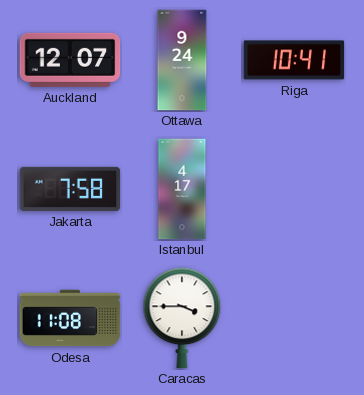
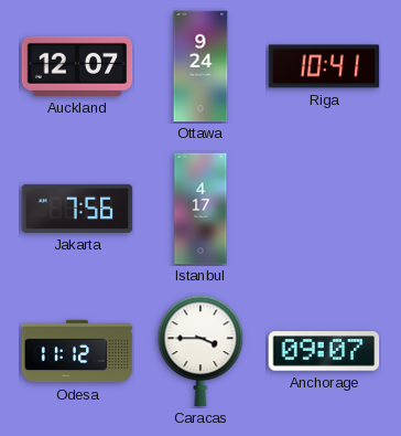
Jakarta: 7:58 -> 7:56
Odesa: 11:08 -> 11:12
Anchorage: none -> 09:07
